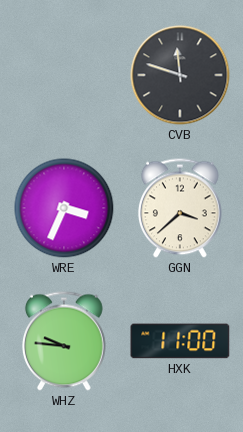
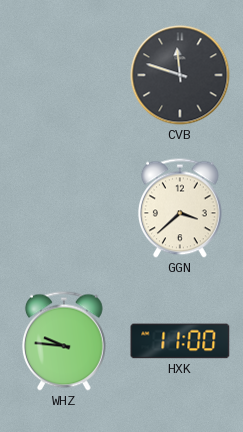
WRE: 3:34 -> none
